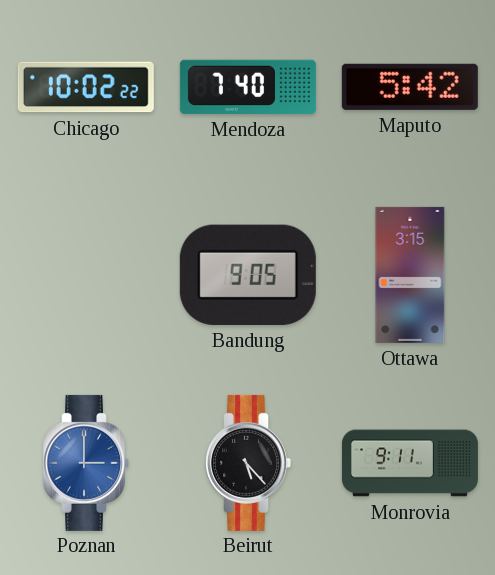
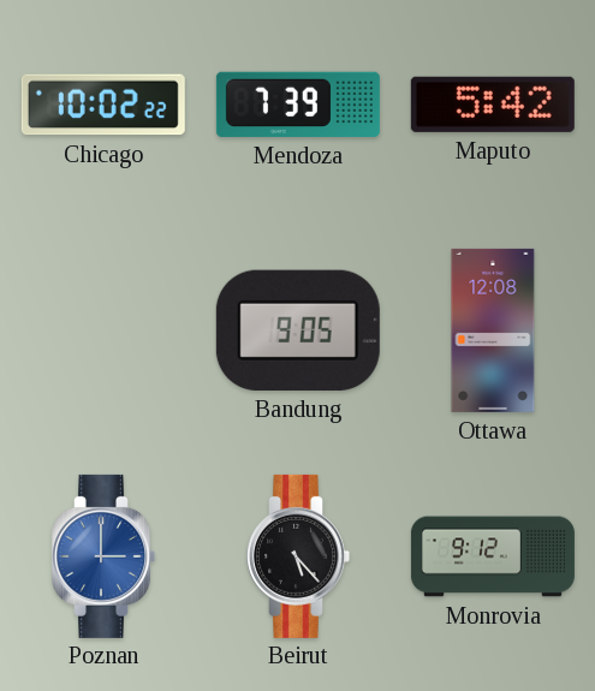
Mendoza: 7:40 -> 7:39
Ottawa: 3:15 -> 12:08
Monrovia: 9:11 -> 9:12
